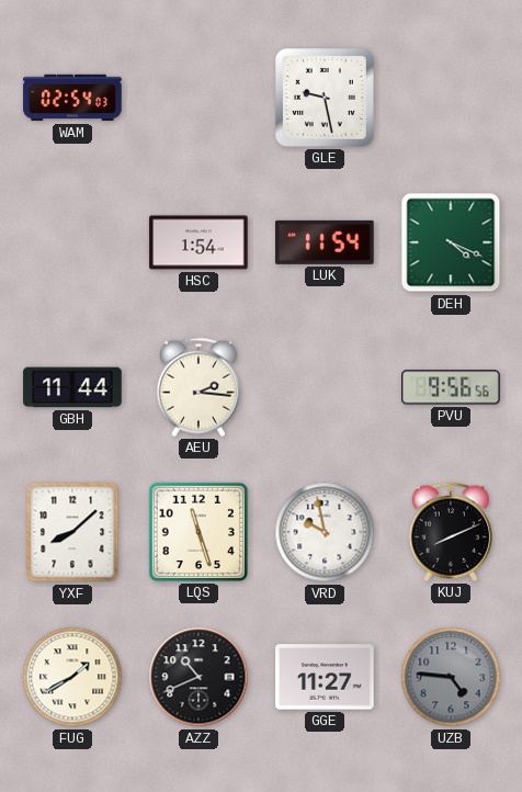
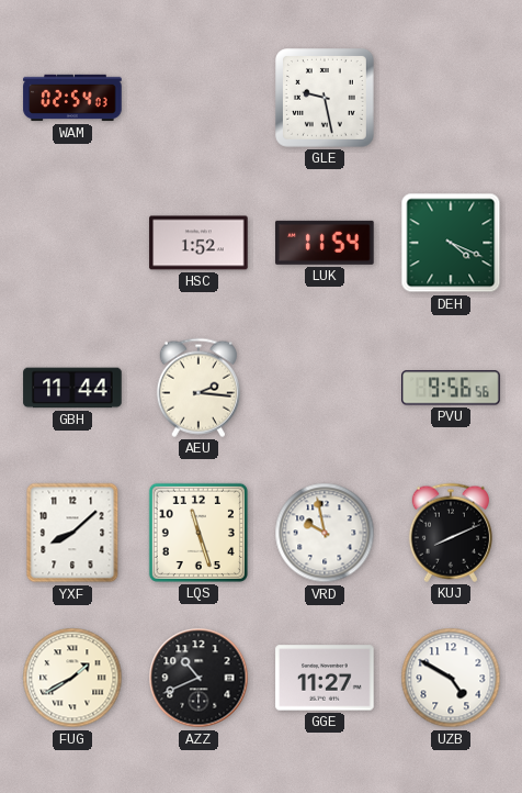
HSC: 1:54 -> 1:52
UZB: 4:46 -> 4:50
UZB dial: grey -> white
